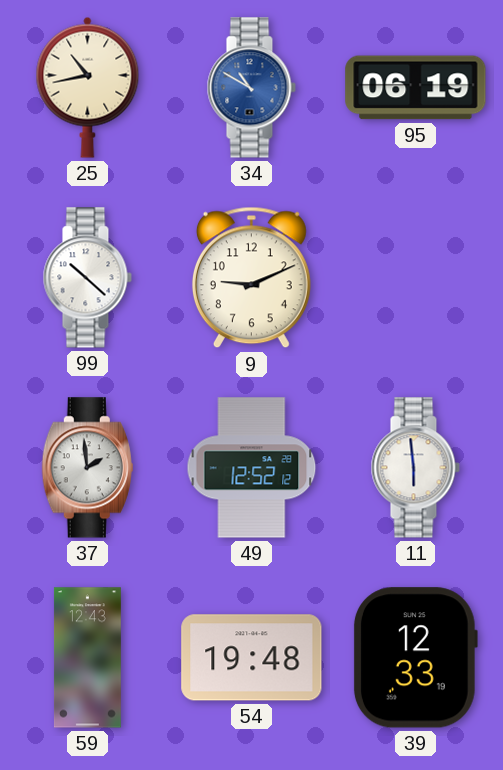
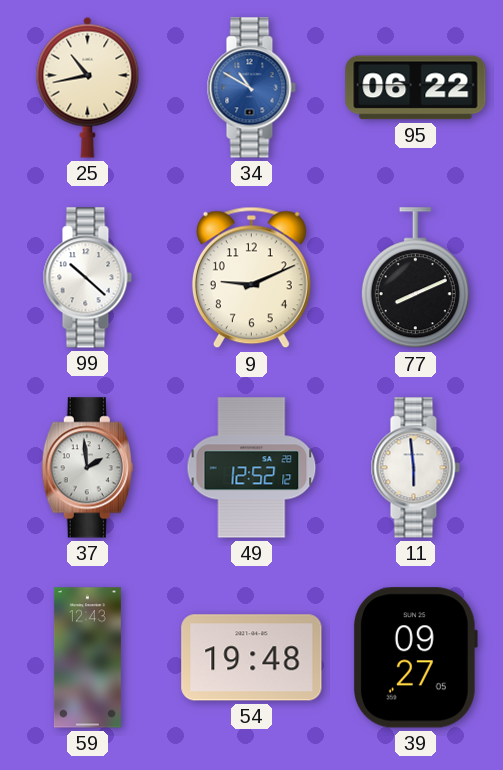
95: 06:19 -> 06:22
77: none -> 8:11
39: 12:33 -> 09:27
